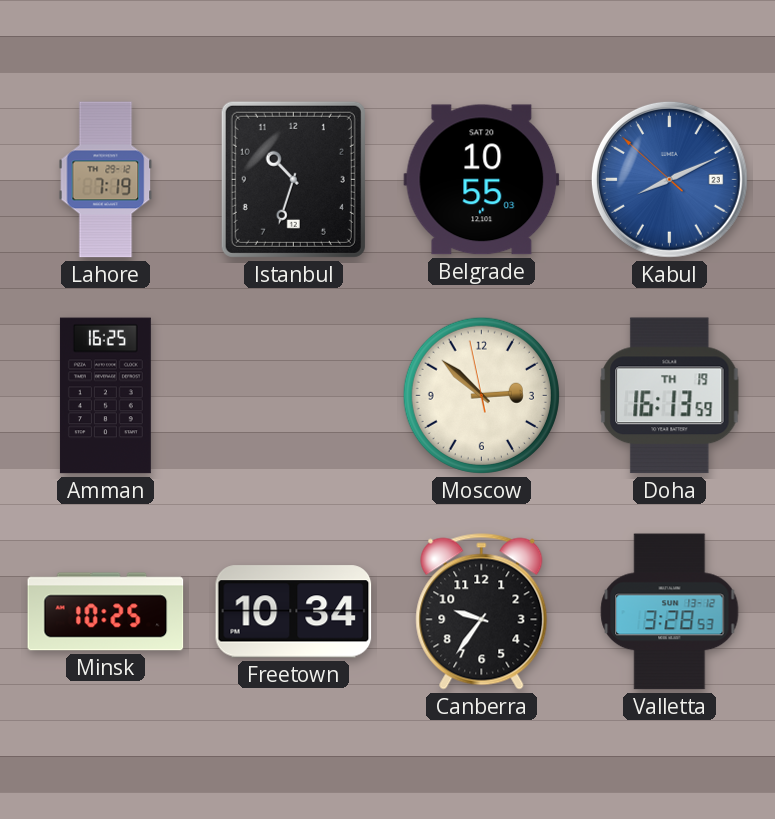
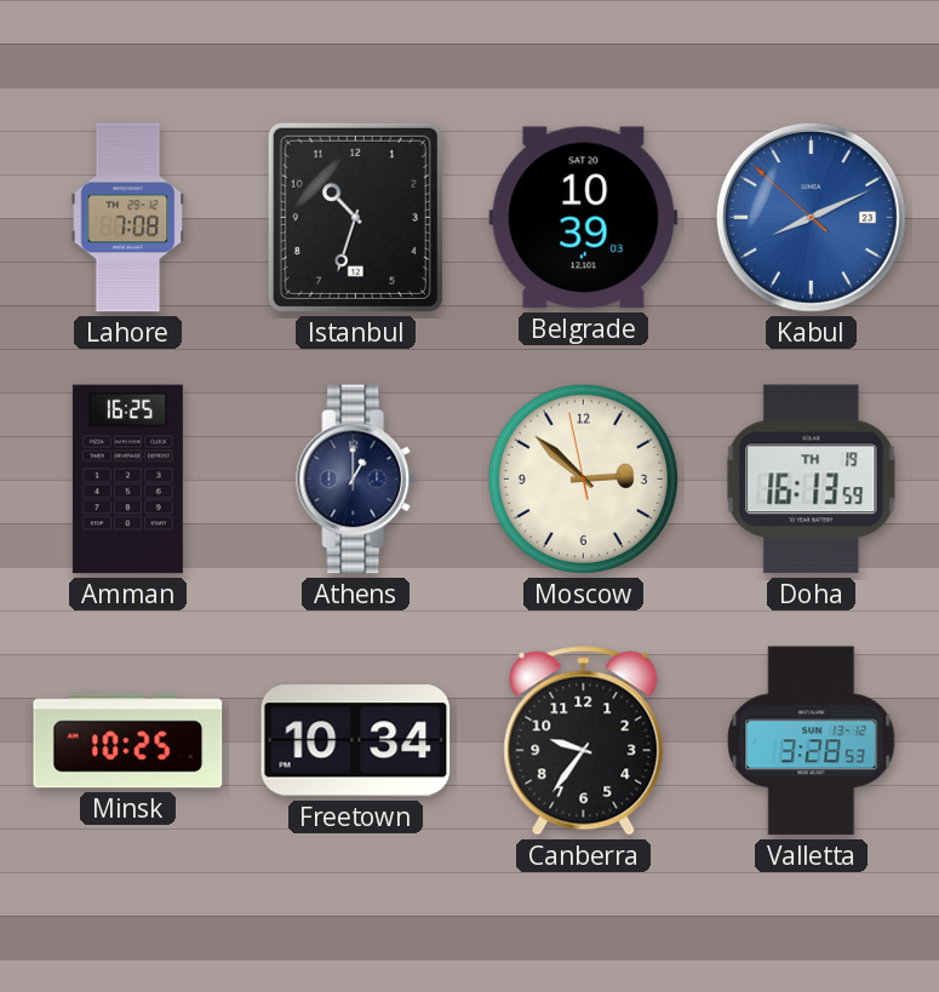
Lahore: 7:19 -> 7:08
Belgrade: 10:55 -> 10:39
Athens: none -> 1:00
